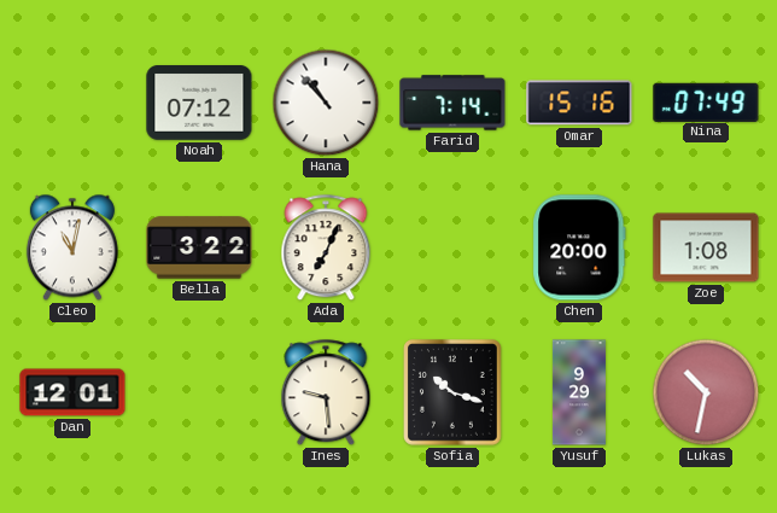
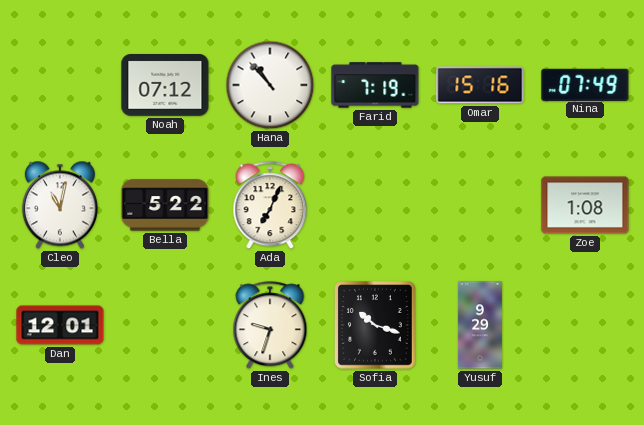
Farid: 7:14 -> 7:19
Bella: 3:22 -> 5:22
Chen: 20:00 -> none
Ines: 9:29 -> 9:33
Lukas: 10:32 -> none
